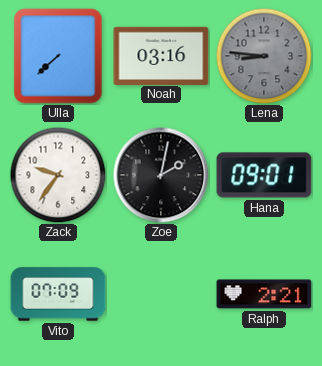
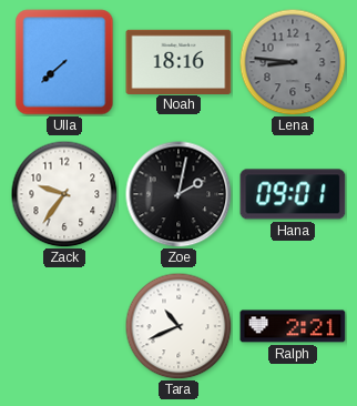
Noah: 03:16 -> 18:16
Vito: 07:09 -> none
Tara: none -> 10:41
